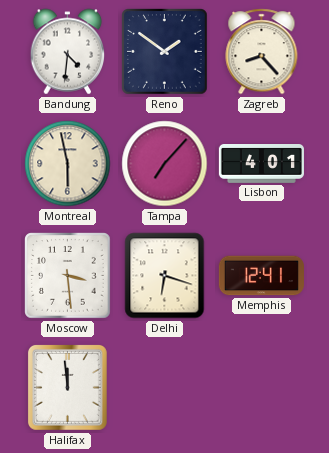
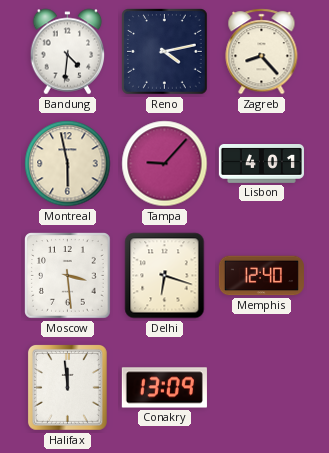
Reno: 1:51 -> 4:13
Tampa: 7:07 -> 9:07
Memphis: 12:41 -> 12:40
Conakry: none -> 13:09
